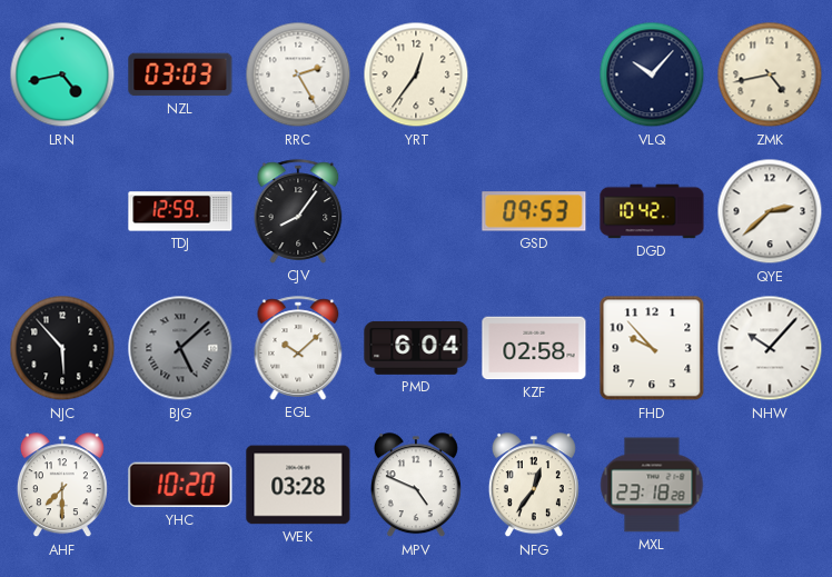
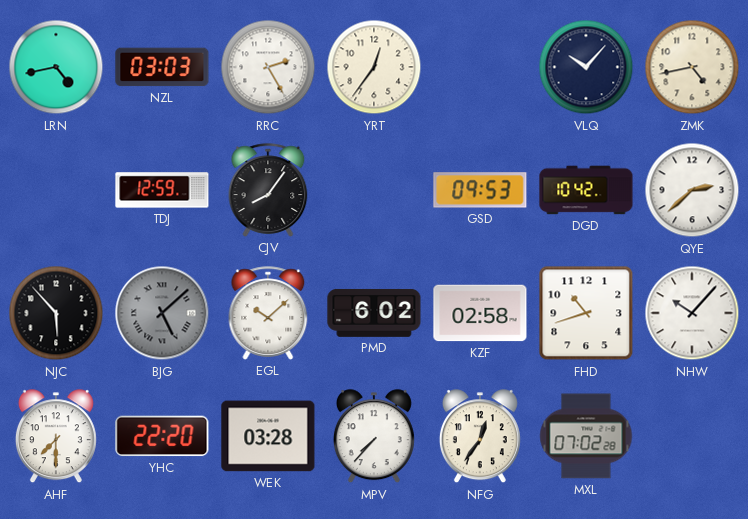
PMD: 6:04 -> 6:02
FHD: 9:53 -> 10:42
YHC: 10:20 -> 22:20
MPV: 4:49 -> 7:37
MXL: 23:18 -> 07:02
